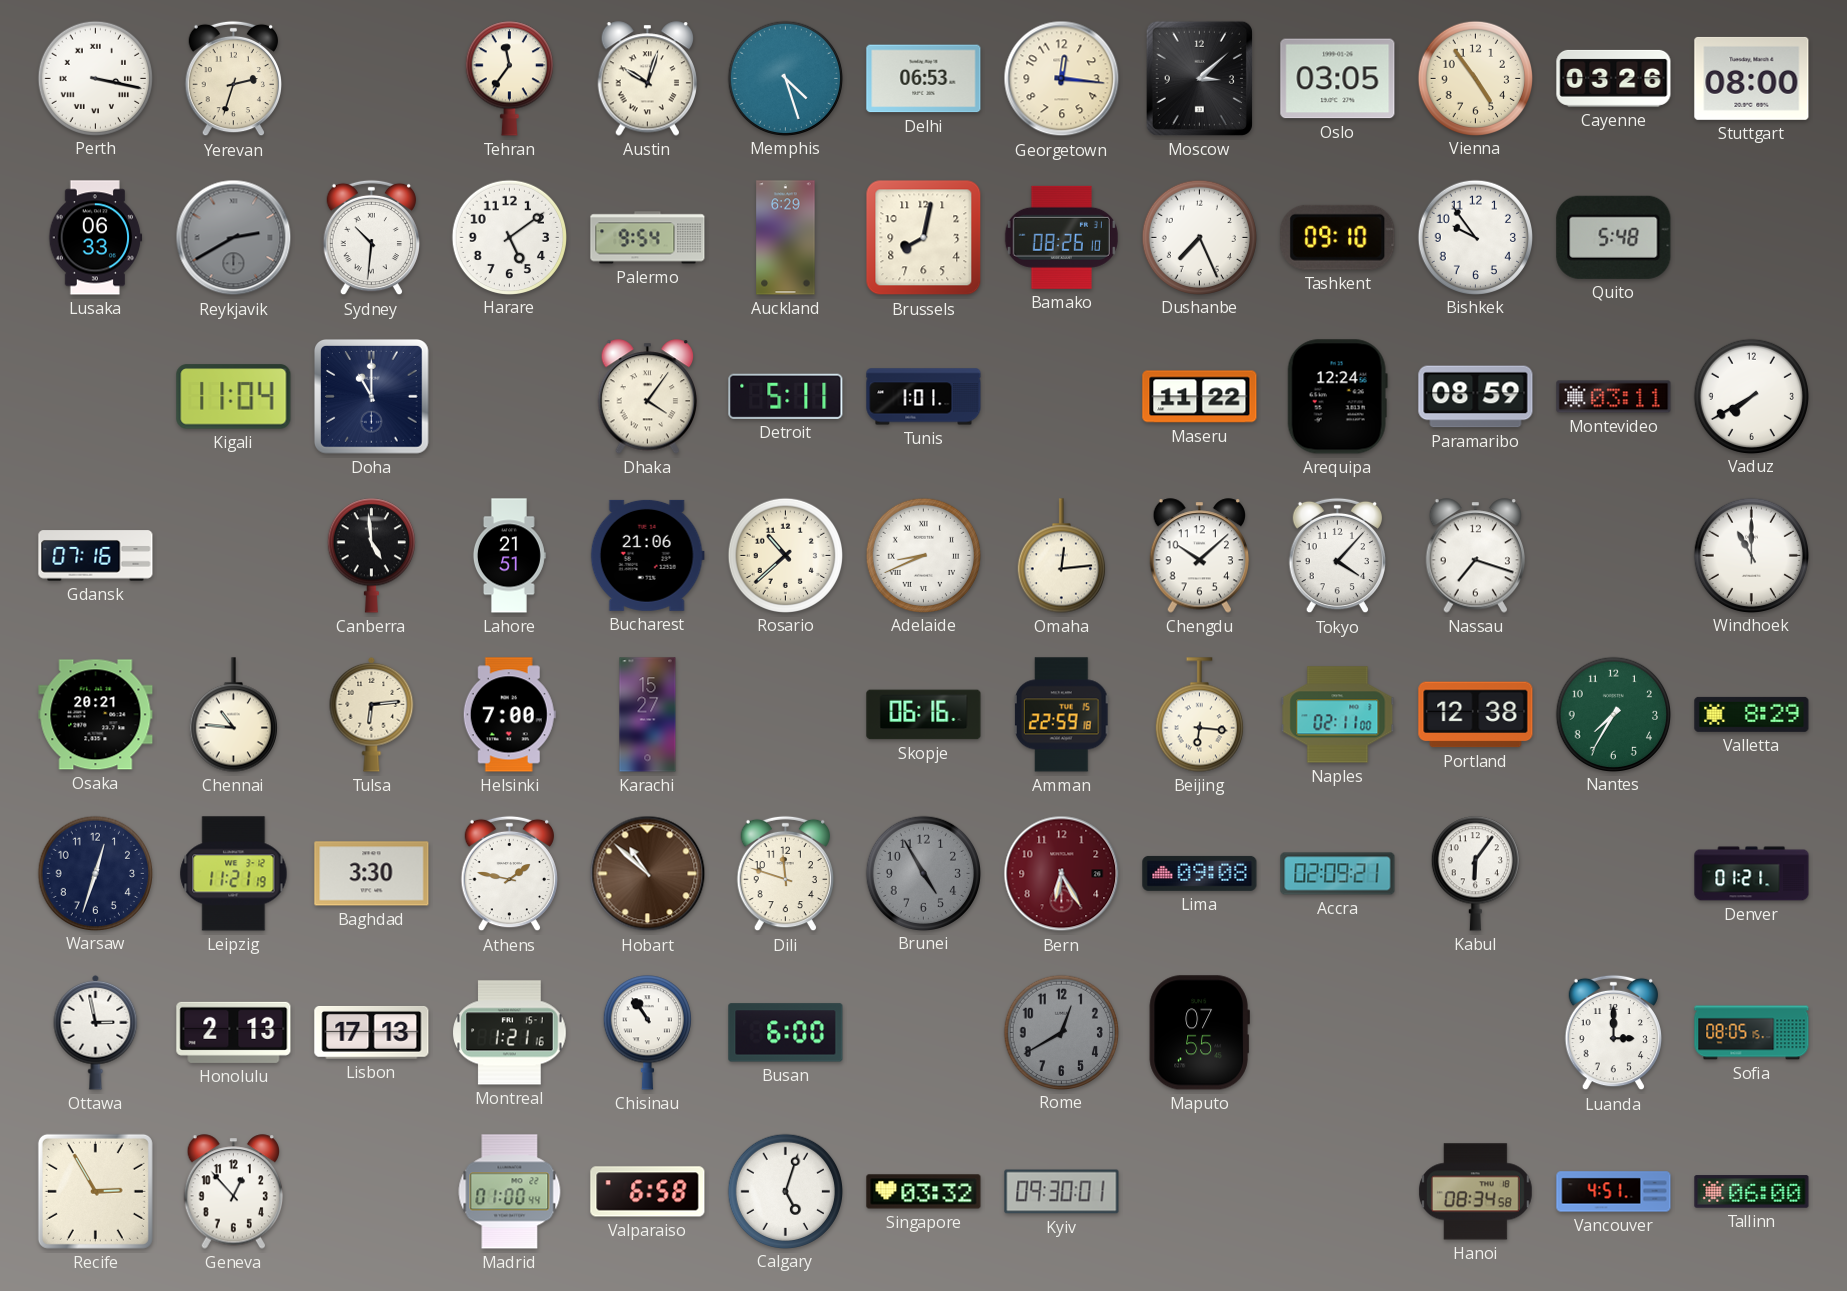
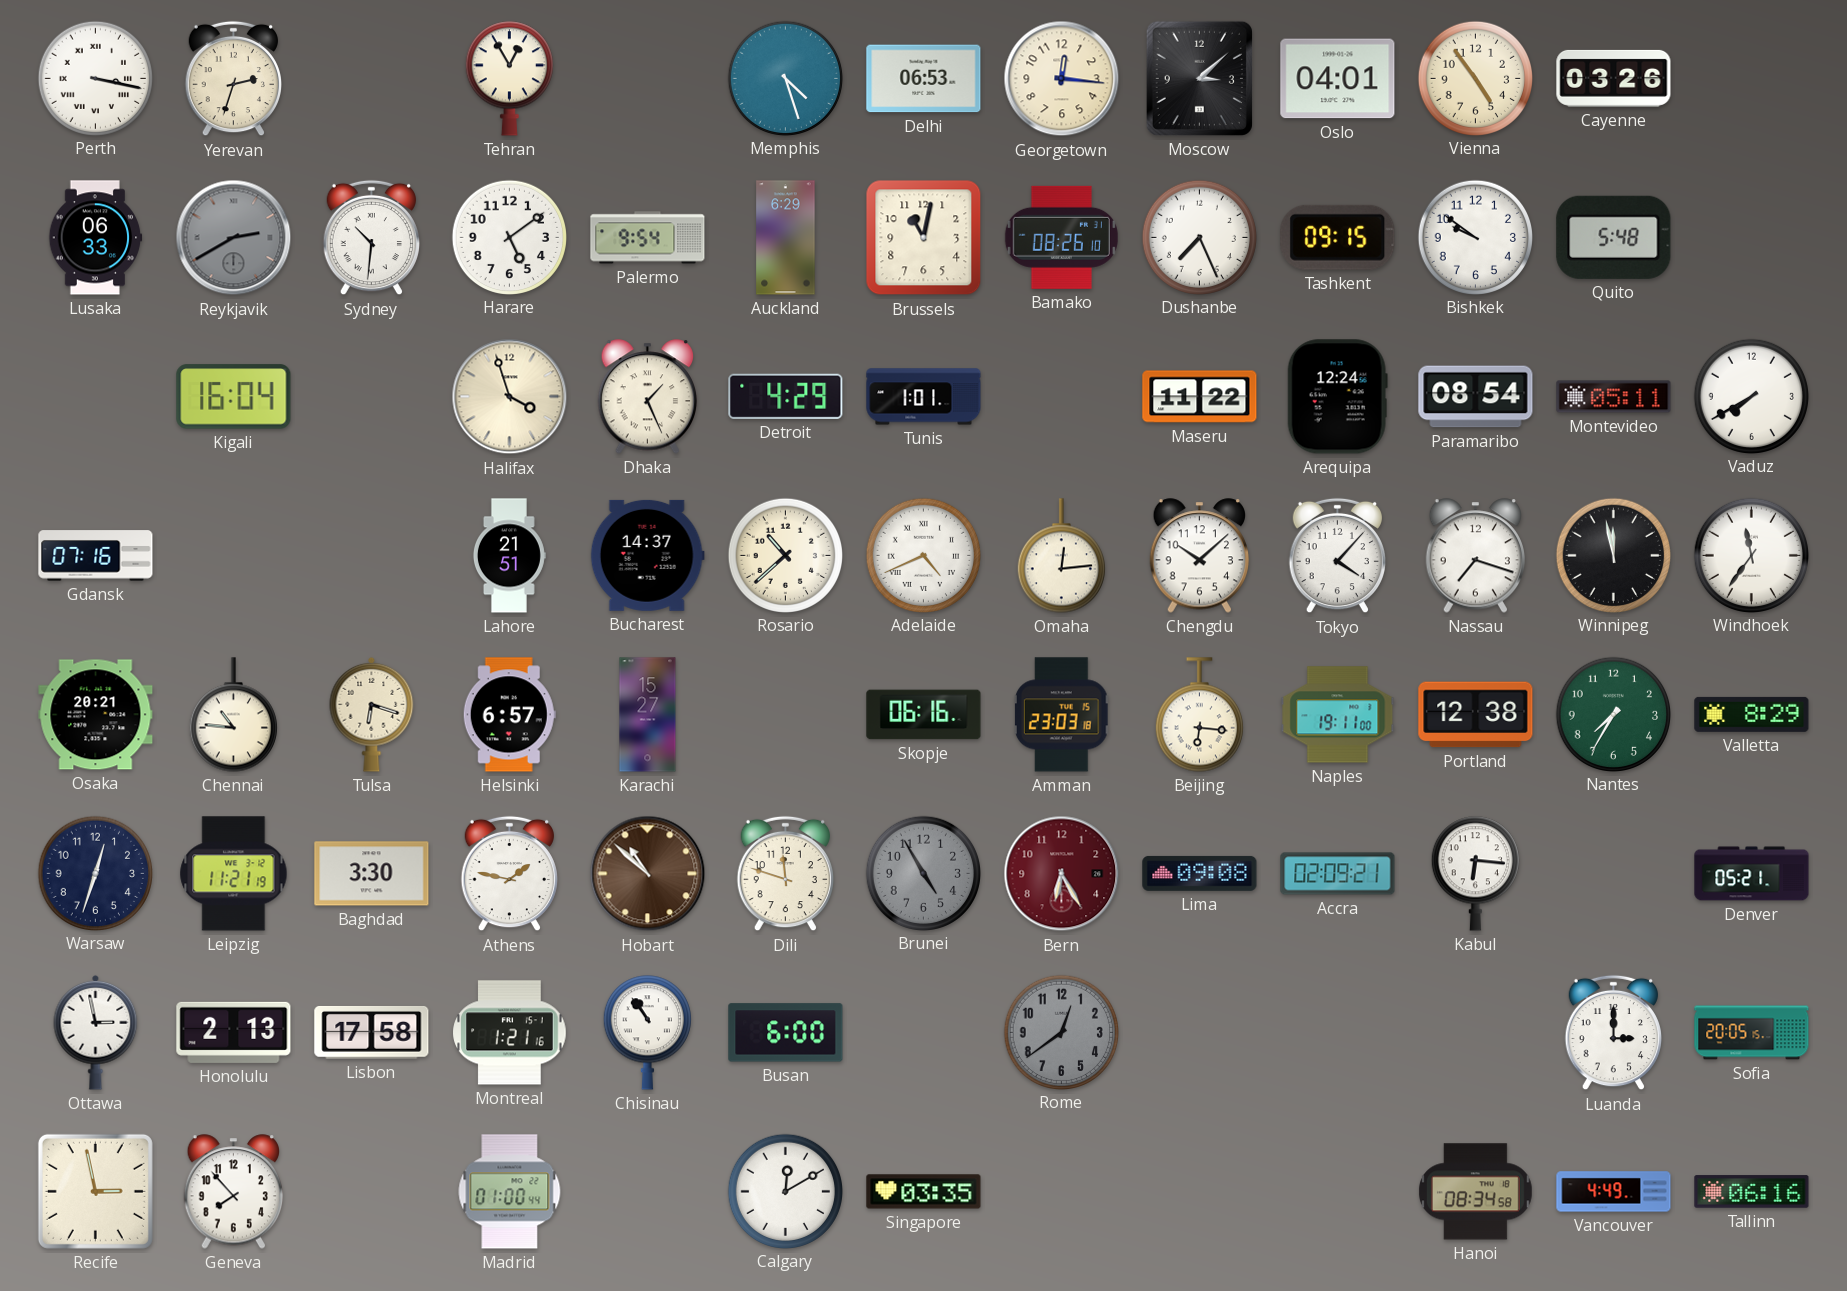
Tehran: 11:36 -> 12:55
Austin: 10:03 -> none
Oslo: 03:05 -> 04:01
Stuttgart: 08:00 -> none
Brussels: 8:02 -> 11:02
Tashkent: 09:10 -> 09:15
Bishkek: 9:54 -> 9:51
Kigali: 11:04 -> 16:04
Doha: 11:00 -> none
Halifax: none -> 3:57
Dhaka: 4:06 -> 1:26
Detroit: 5:11 -> 4:29
Paramaribo: 08:59 -> 08:54
Montevideo: 03:11 -> 05:11
Canberra: 4:59 -> none
Bucharest: 21:06 -> 14:37
Adelaide: 8:41 -> 4:41
Winnipeg: none -> 11:58
Windhoek: 11:00 -> 11:36
Tulsa: 6:14 -> 6:18
Helsinki: 7:00 -> 6:57
Amman: 22:59 -> 23:03
Naples: 02:11 -> 19:11
Kabul: 6:06 -> 6:16
Denver: 01:21 -> 05:21
Lisbon: 17:13 -> 17:58
Rome: 12:40 -> 12:39
Maputo: 07:55 -> none
Sofia: 08:05 -> 20:05
Recife: 2:55 -> 2:58
Geneva: 12:53 -> 7:53
Valparaiso: 6:58 -> none
Calgary: 5:03 -> 12:10
Singapore: 03:32 -> 03:35
Kyiv: 09:30 -> none
Vancouver: 4:51 -> 4:49
Tallinn: 06:00 -> 06:16
